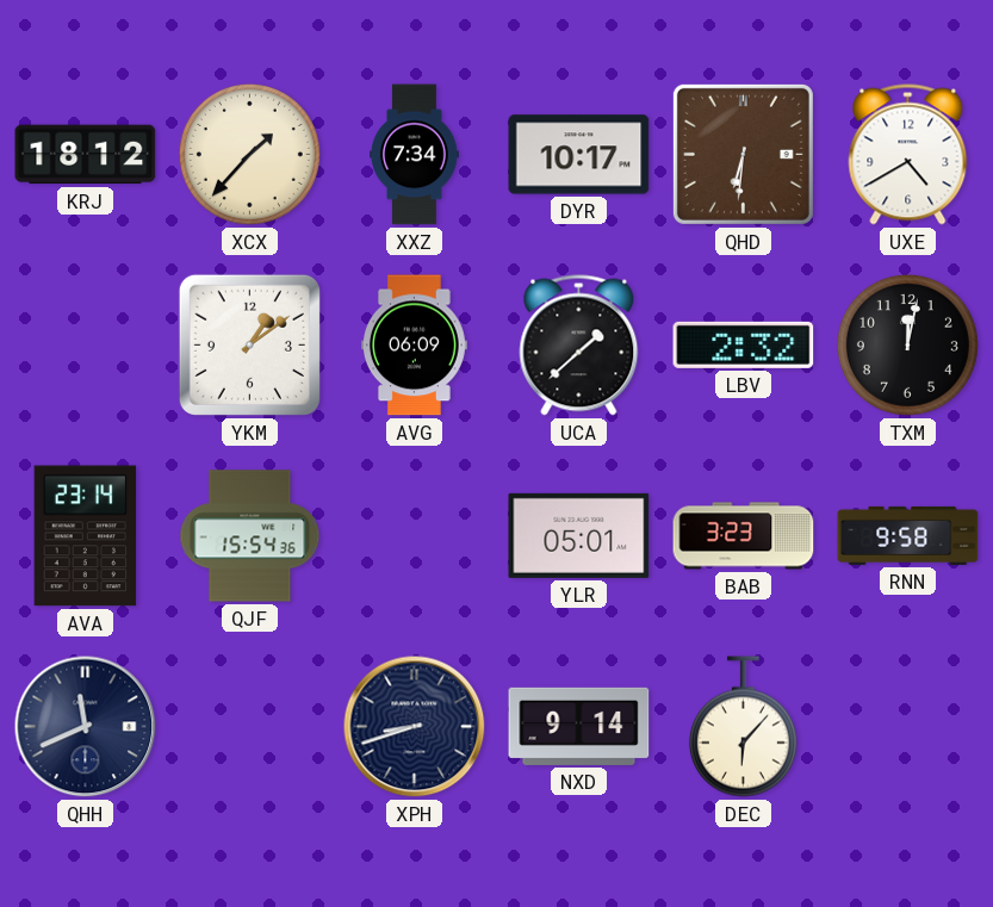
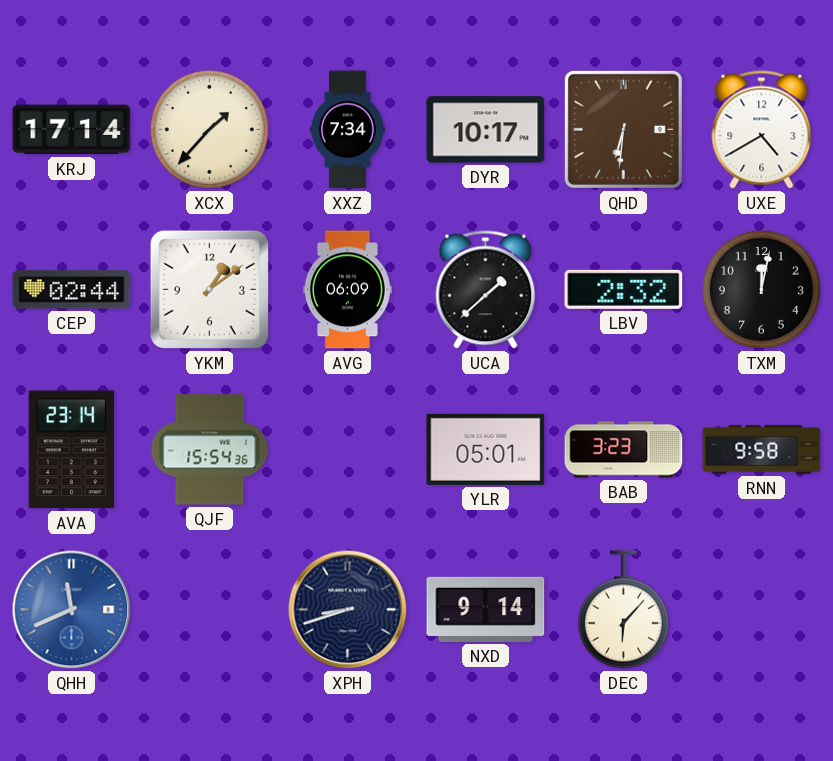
KRJ: 18:12 -> 17:14
CEP: none -> 02:44
QHH dial: navy -> blue
